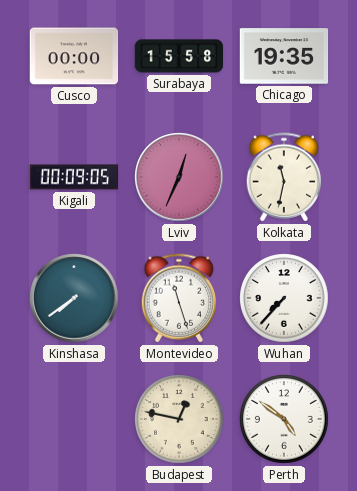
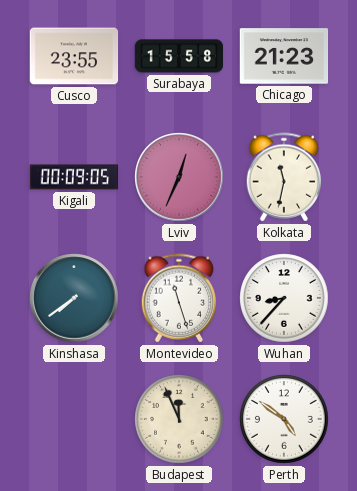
Cusco: 00:00 -> 23:55
Chicago: 19:35 -> 21:23
Wuhan: 7:37 -> 8:37
Budapest: 12:47 -> 11:56
